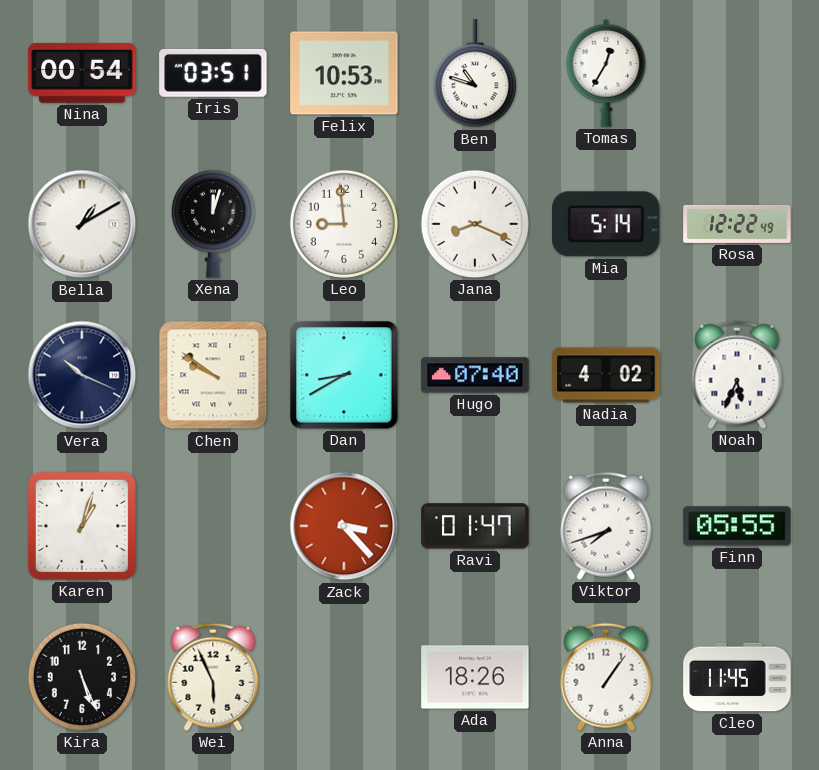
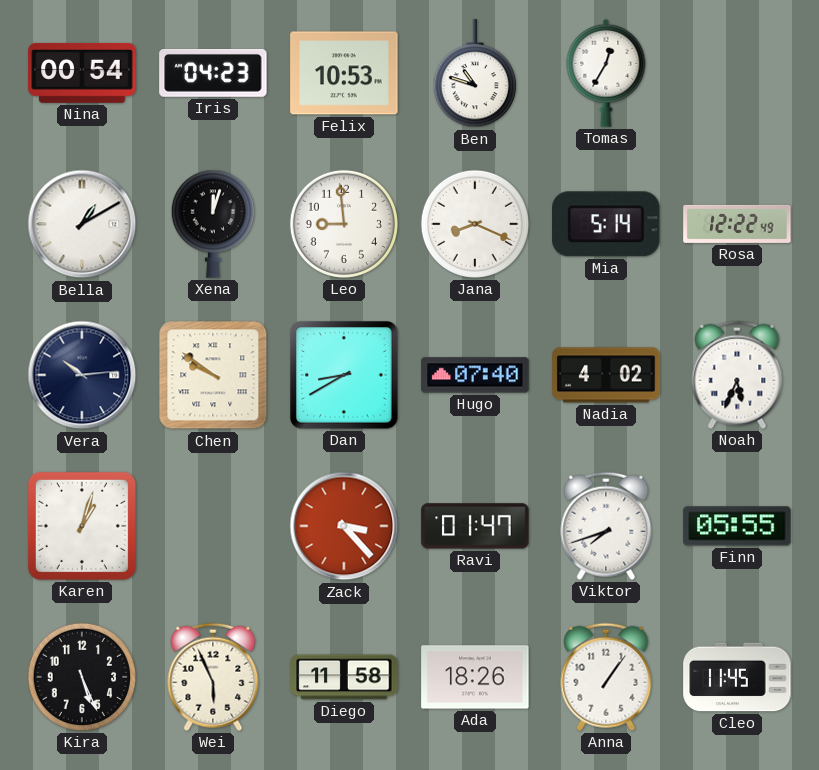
Iris: 03:51 -> 04:23
Vera: 10:19 -> 10:14
Diego: none -> 11:58
